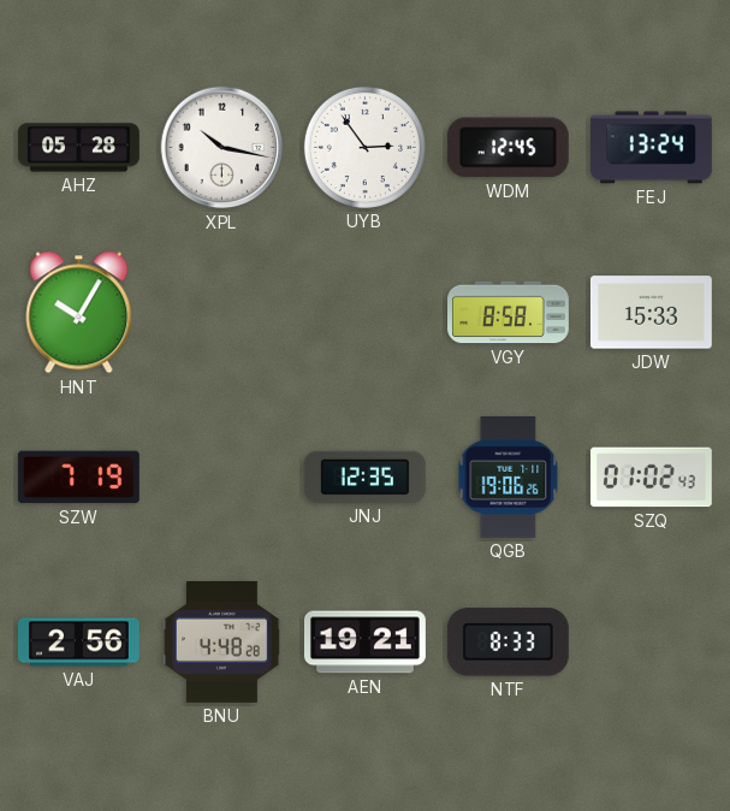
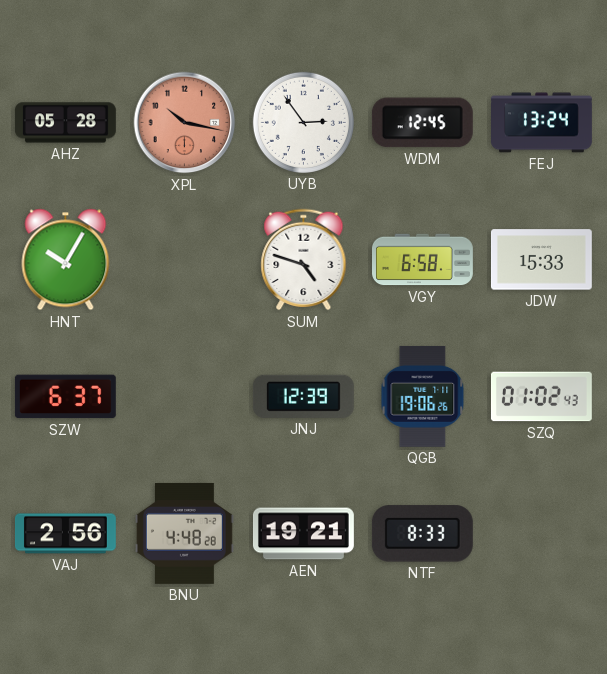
XPL dial: white -> salmon
SUM: none -> 4:48
VGY: 8:58 -> 6:58
SZW: 7:19 -> 6:37
JNJ: 12:35 -> 12:39
